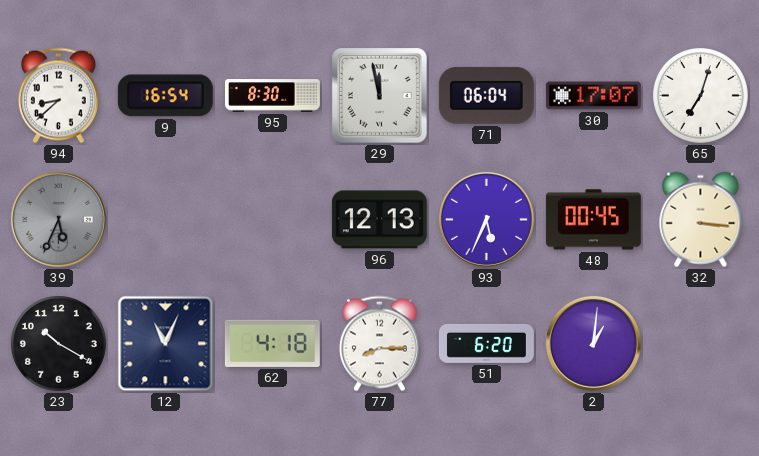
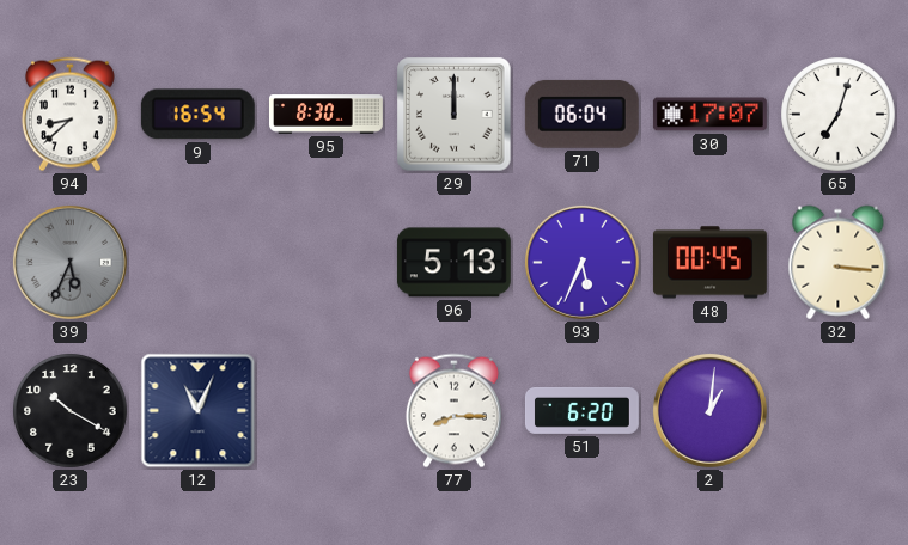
29: 11:58 -> 12:00
96: 12:13 -> 5:13
62: 4:18 -> none
